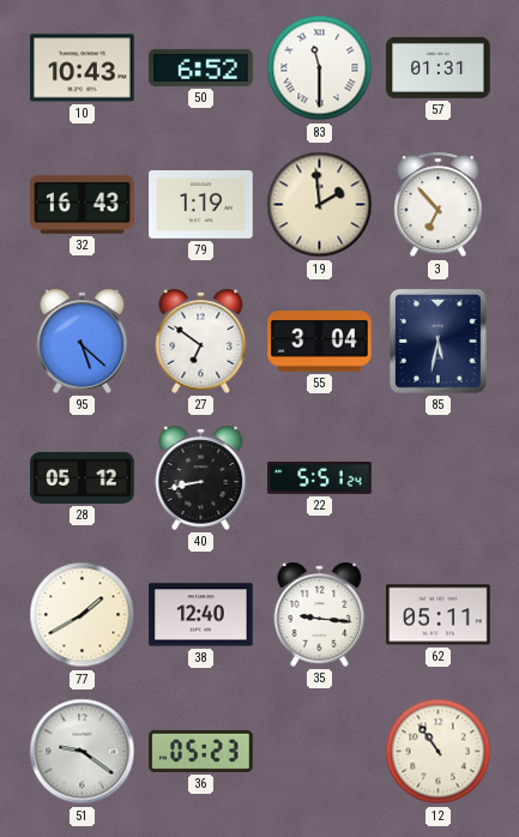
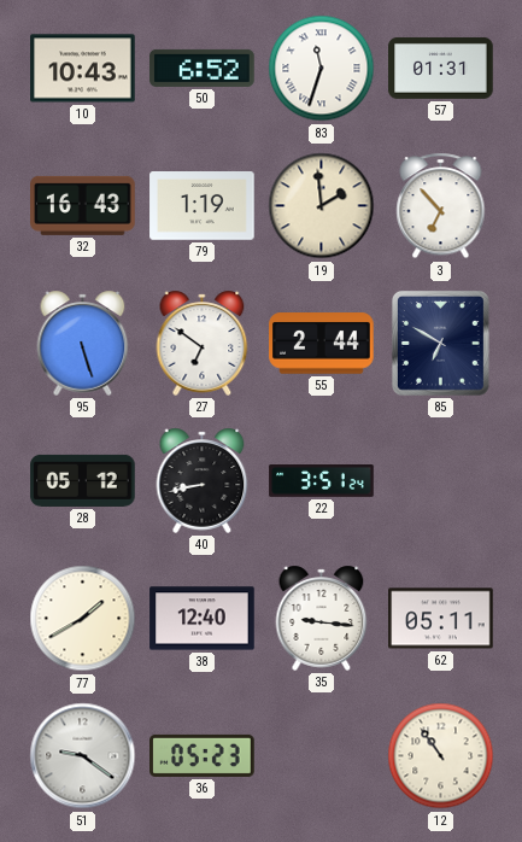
83: 11:30 -> 11:33
95: 5:22 -> 5:27
55: 3:04 -> 2:44
85: 5:32 -> 6:50
22: 5:51 -> 3:51
